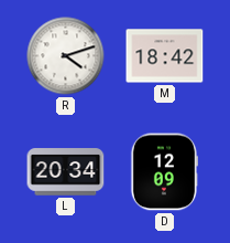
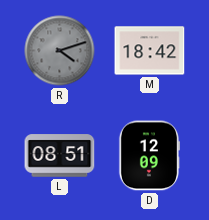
R dial: white -> grey
L: 20:34 -> 08:51
